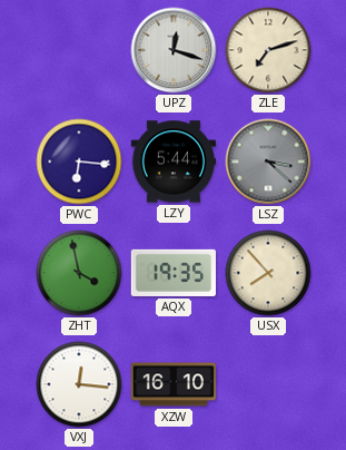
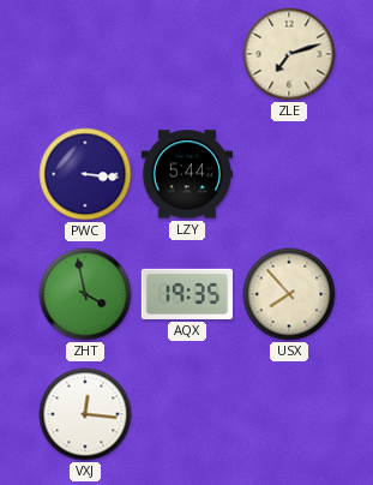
UPZ: 12:18 -> none
PWC: 6:16 -> 3:16
LSZ: 3:22 -> none
XZW: 16:10 -> none
